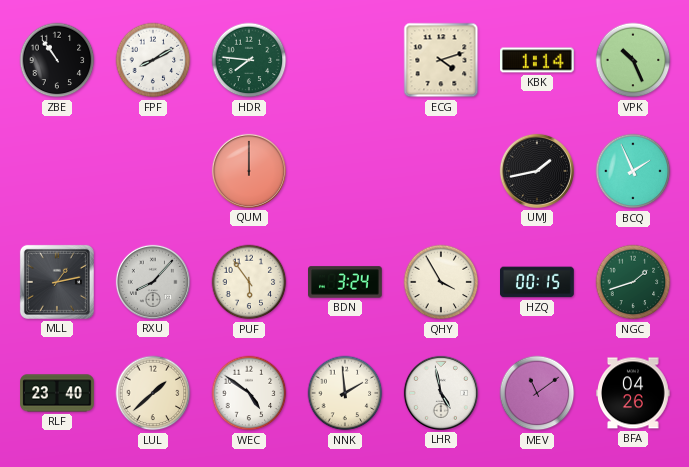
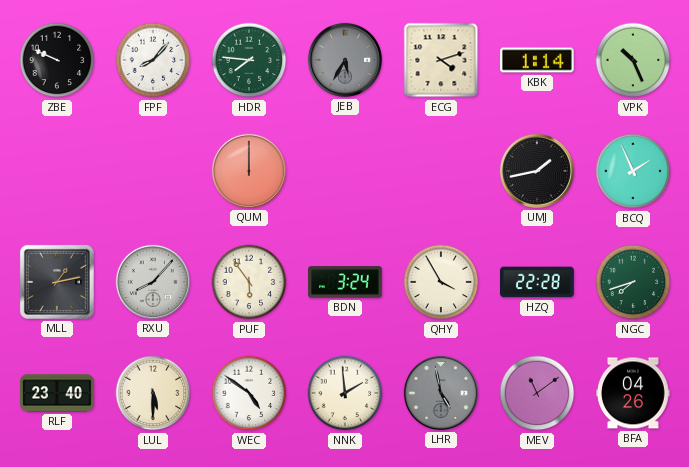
ZBE: 10:54 -> 9:49
FPF: 8:10 -> 8:07
JEB: none -> 5:35
HZQ: 00:15 -> 22:28
NGC: 1:42 -> 7:42
LUL: 1:38 -> 5:30
LHR dial: white -> grey
